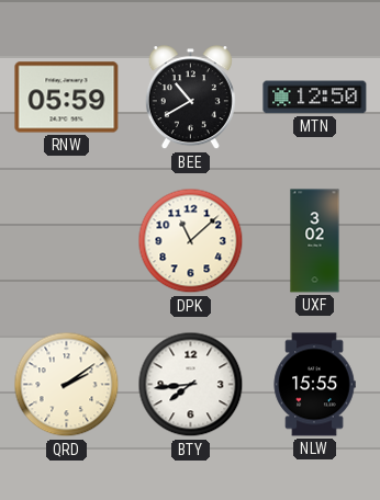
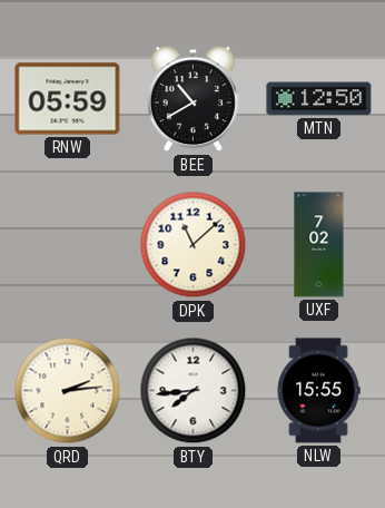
UXF: 3:02 -> 7:02
QRD: 2:09 -> 2:14
